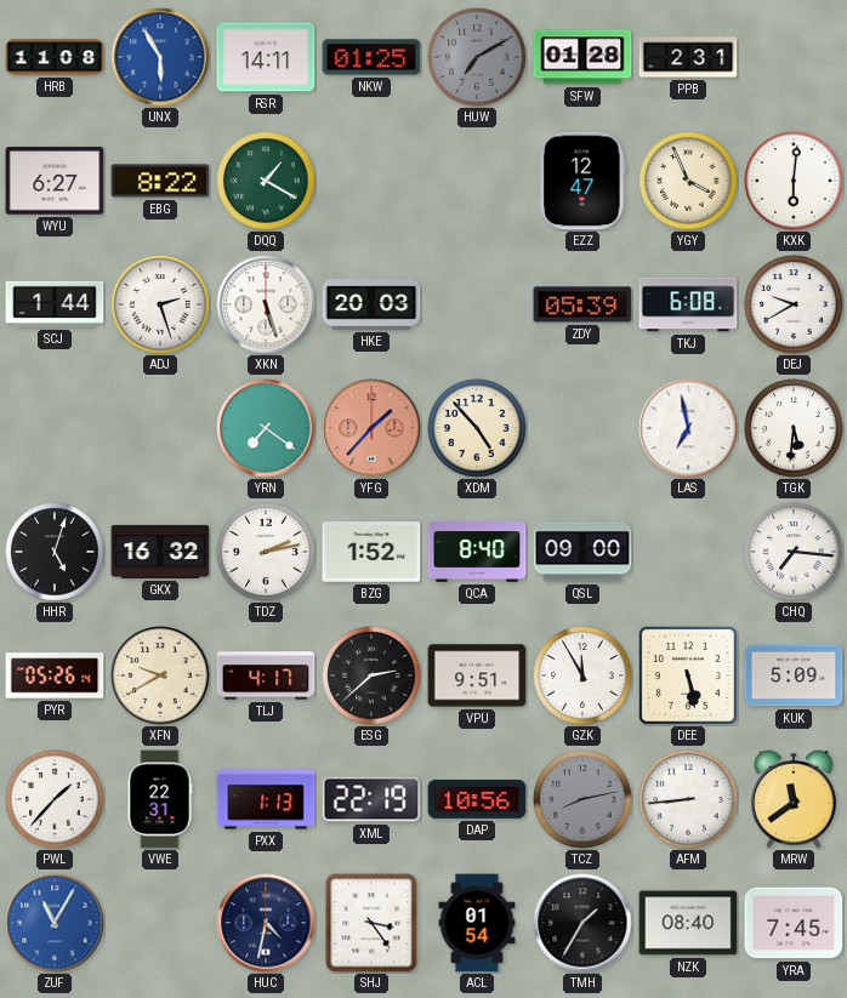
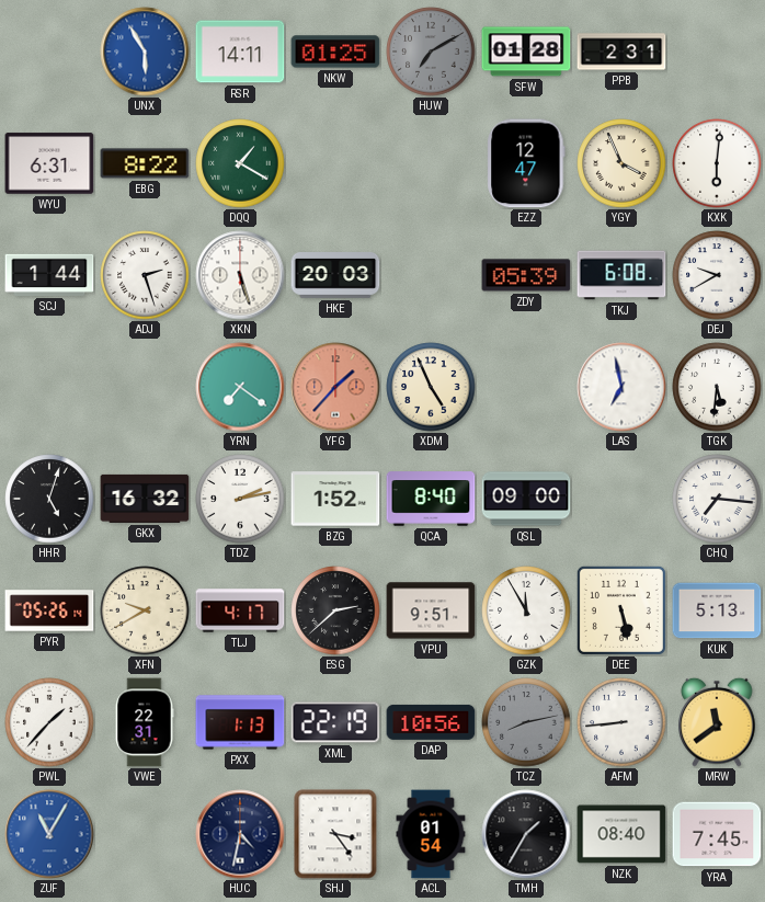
HRB: 11:08 -> none
WYU: 6:27 -> 6:31
XDM: 4:53 -> 4:56
KUK: 5:09 -> 5:13
